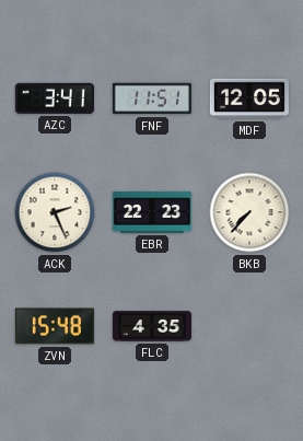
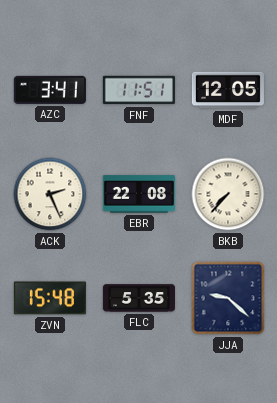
EBR: 22:23 -> 22:08
FLC: 4:35 -> 5:35
JJA: none -> 9:22
